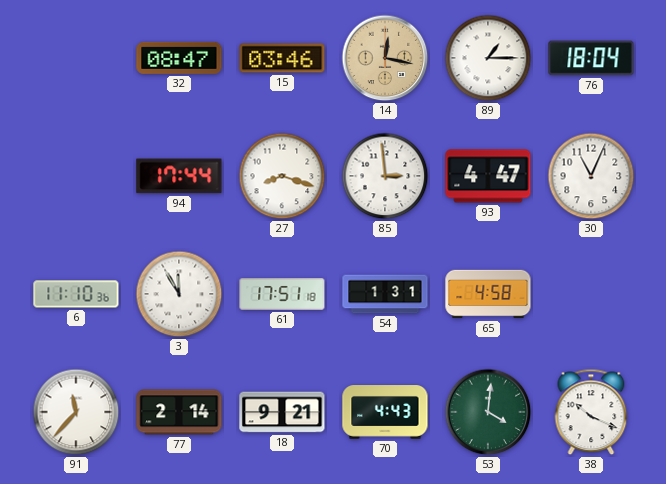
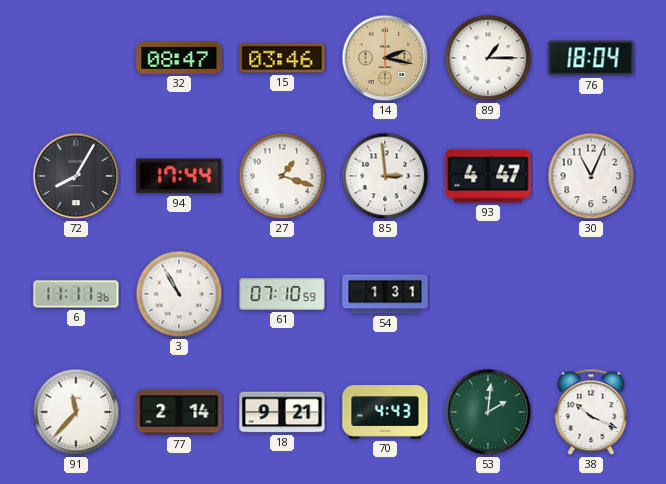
14: 12:17 -> 2:17
72: none -> 8:05
27: 8:18 -> 1:18
6: 11:10 -> 11:11
3: 11:55 -> 10:55
61: 17:51 -> 07:10
65: 4:58 -> none
53: 4:01 -> 2:01
